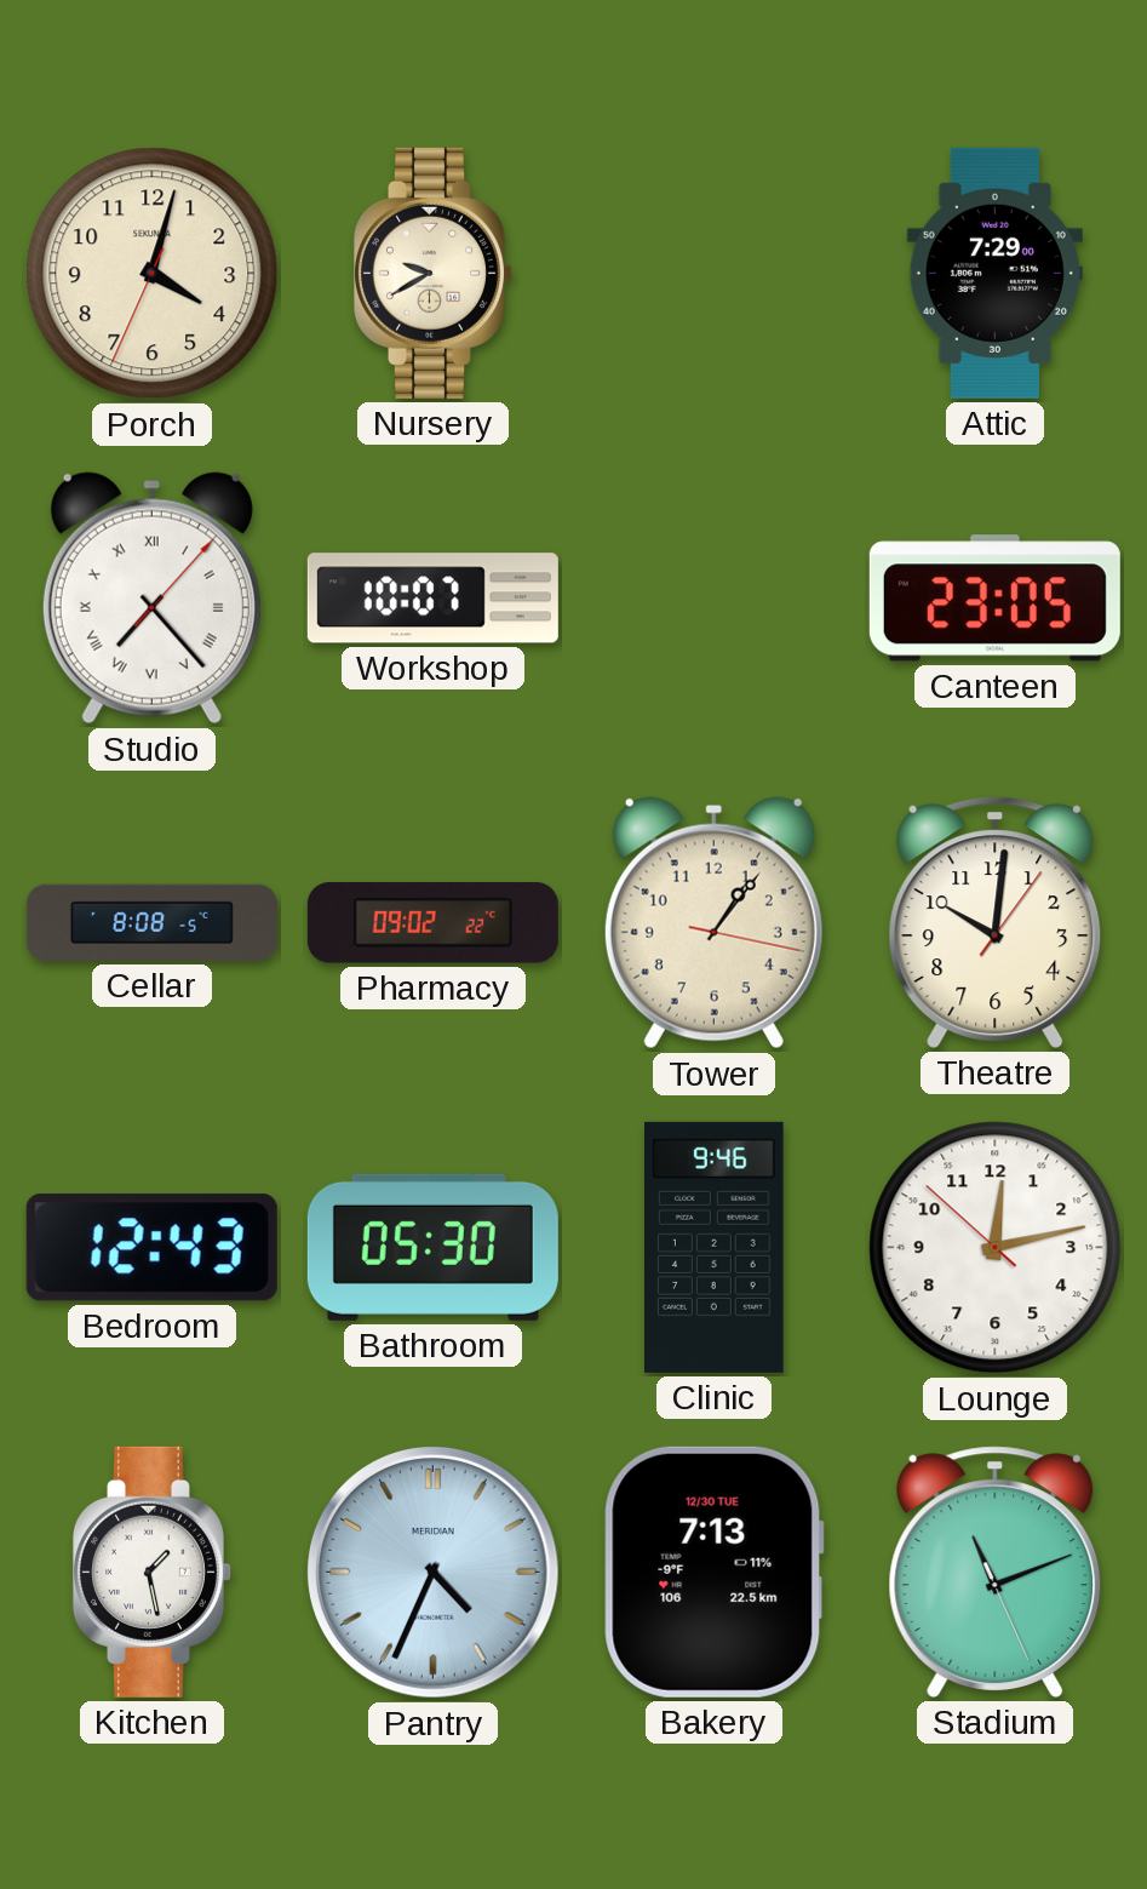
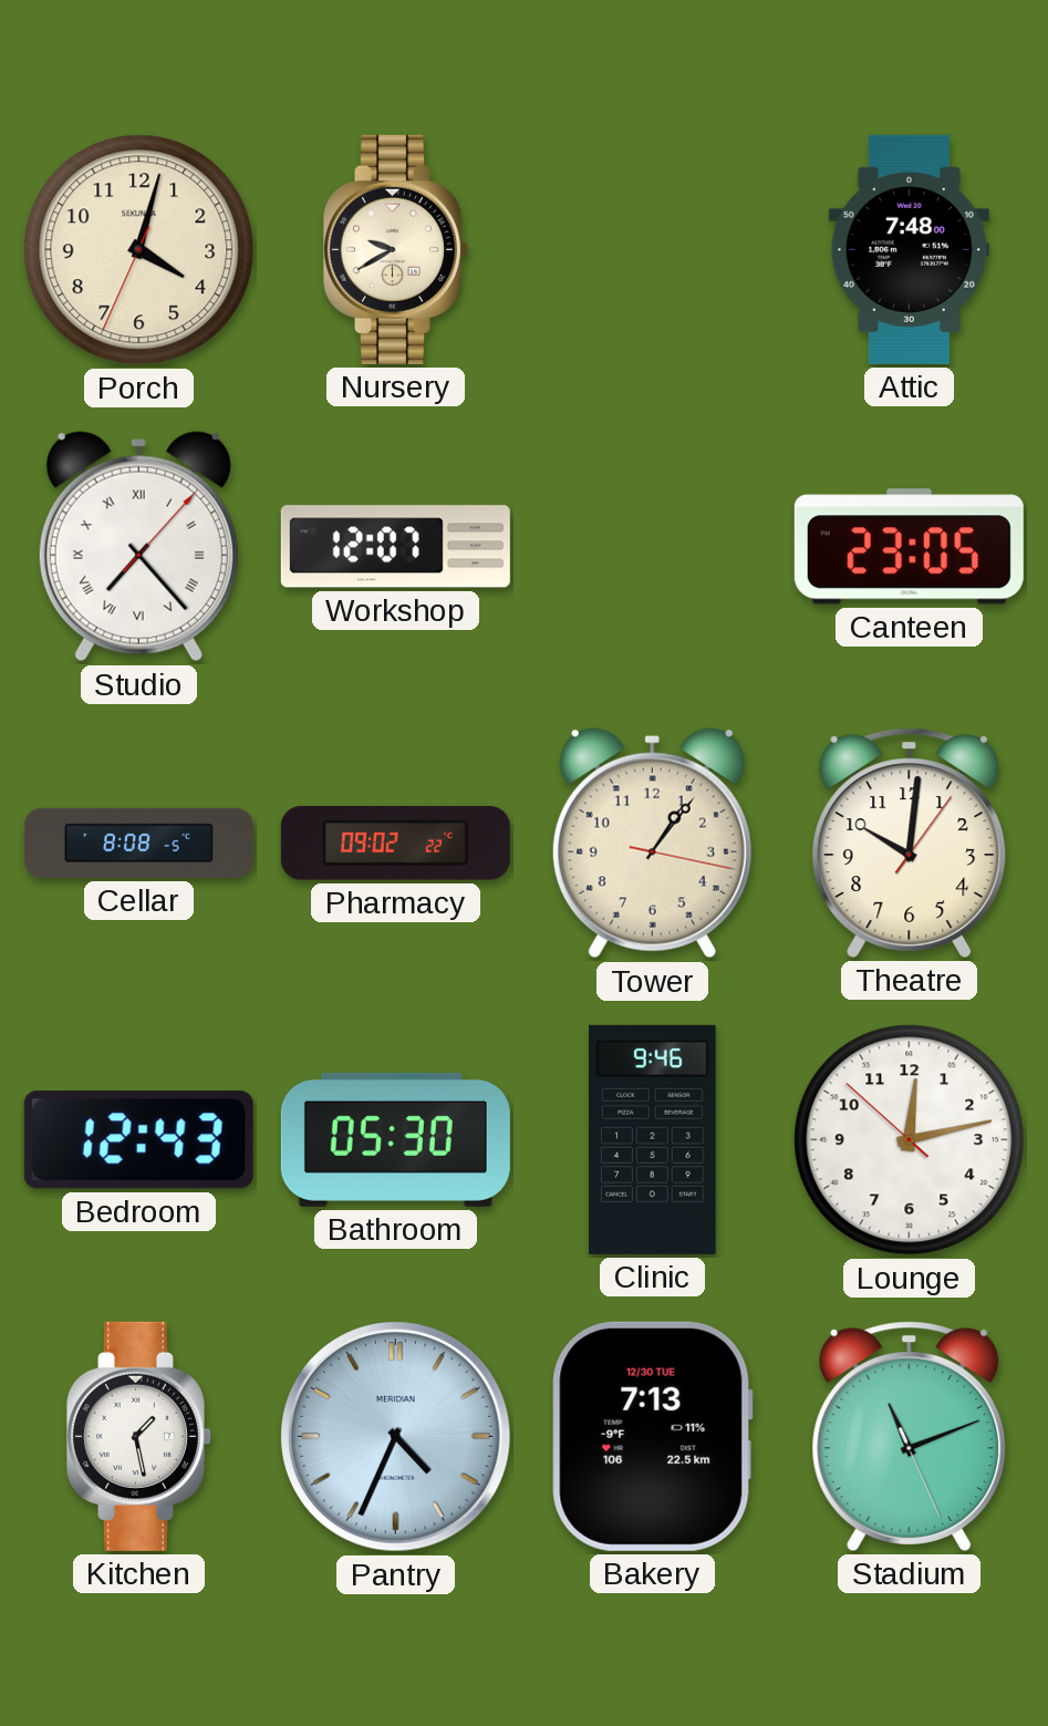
Attic: 7:29 -> 7:48
Workshop: 10:07 -> 12:07
